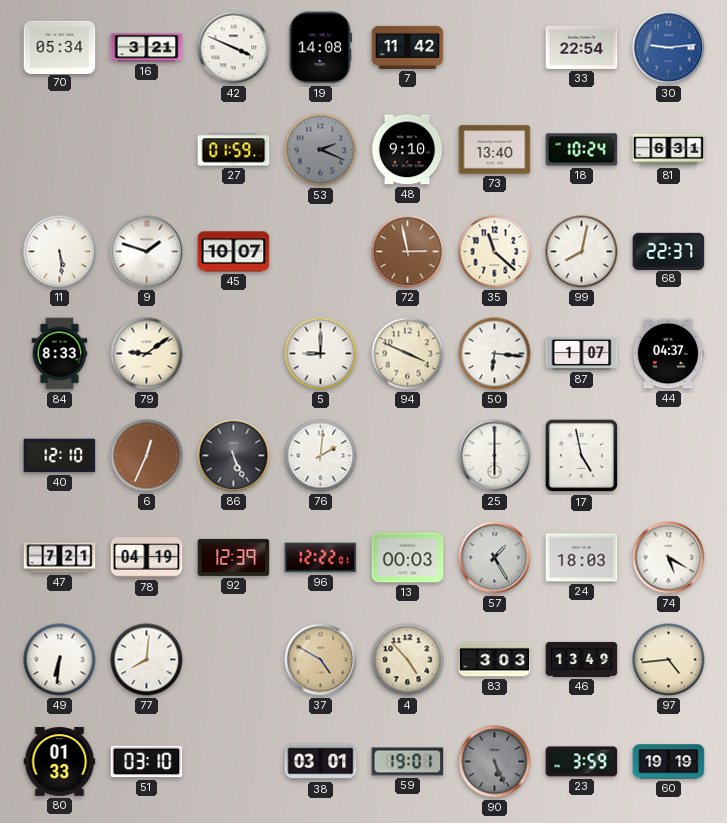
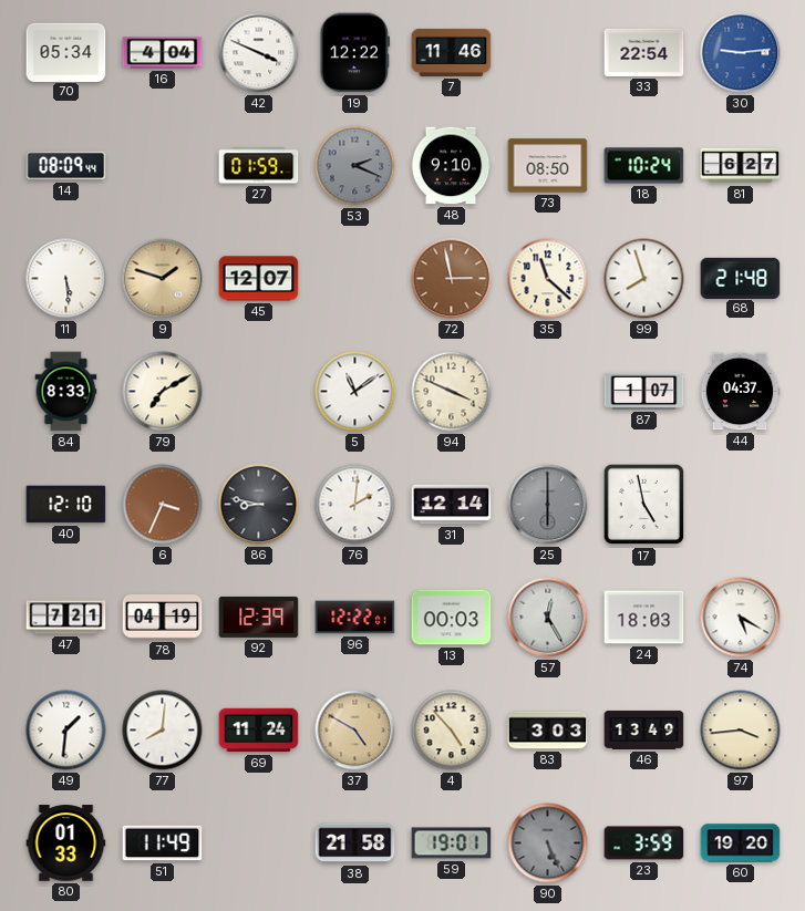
16: 3:21 -> 4:04
19: 14:08 -> 12:22
7: 11:42 -> 11:46
14: none -> 08:09
73: 13:40 -> 08:50
81: 6:31 -> 6:27
9 dial: white -> champagne
45: 10:07 -> 12:07
99: 8:02 -> 7:57
68: 22:37 -> 21:48
79: 9:09 -> 7:10
5: 9:00 -> 11:09
50: 6:16 -> none
6: 12:34 -> 3:34
86: 5:26 -> 8:47
31: none -> 12:14
25 dial: white -> grey
57: 1:25 -> 12:25
49: 6:31 -> 1:31
69: none -> 11:24
97: 4:44 -> 3:44
51: 03:10 -> 11:49
38: 03:01 -> 21:58
60: 19:19 -> 19:20
